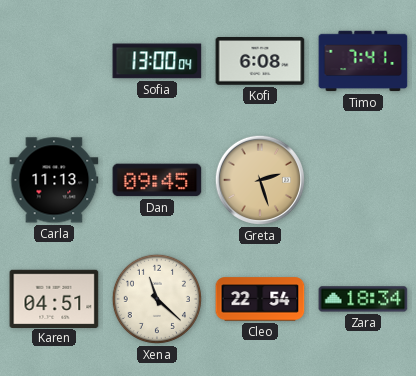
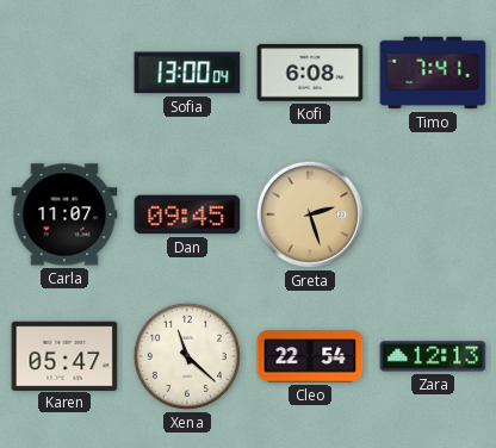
Carla: 11:13 -> 11:07
Karen: 04:51 -> 05:47
Zara: 18:34 -> 12:13
